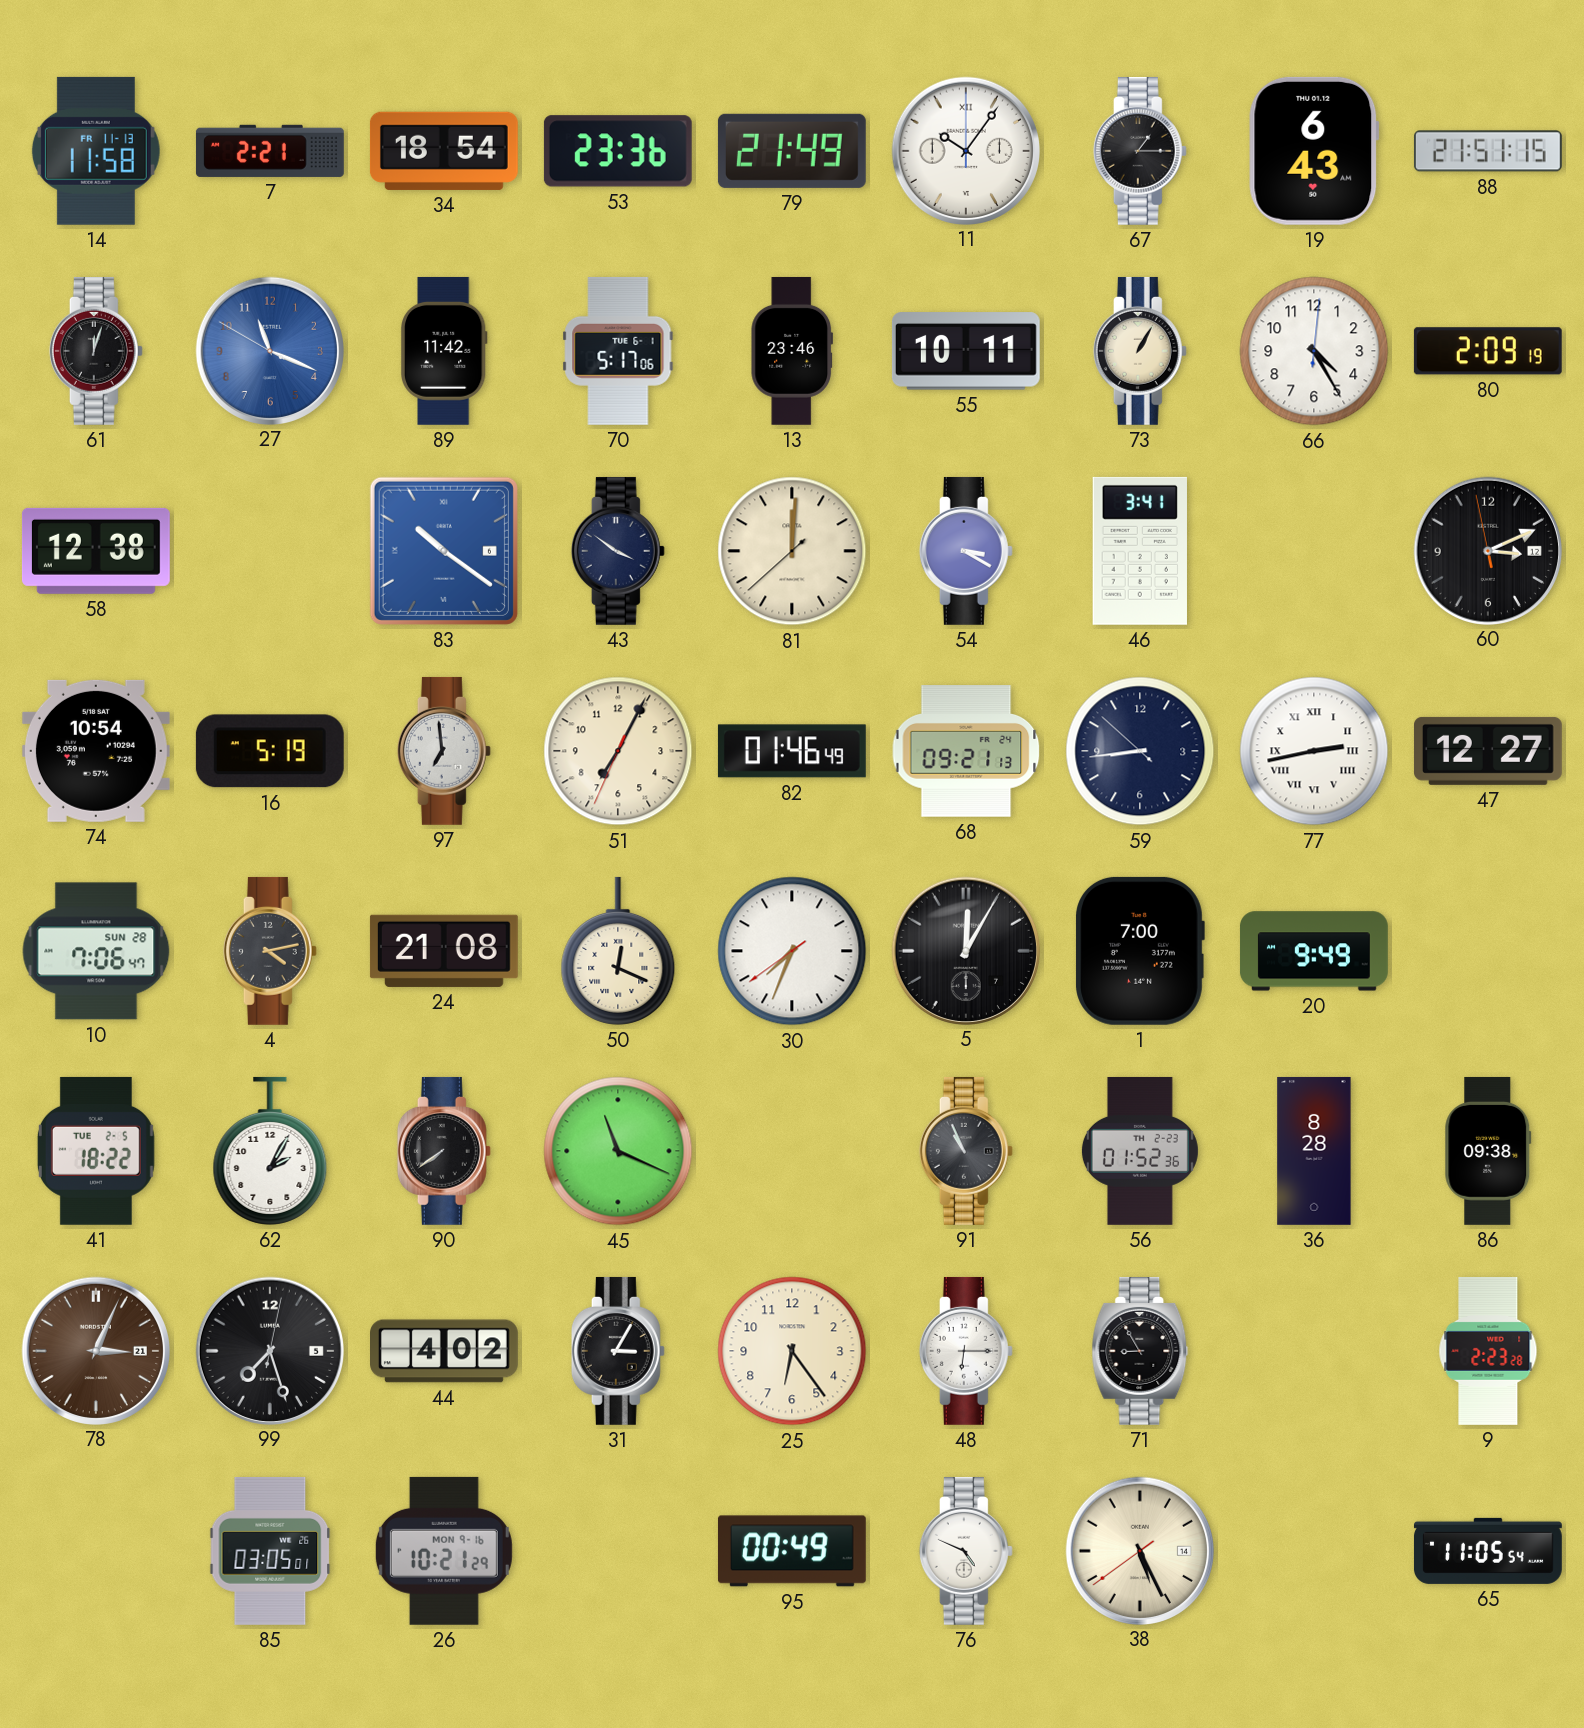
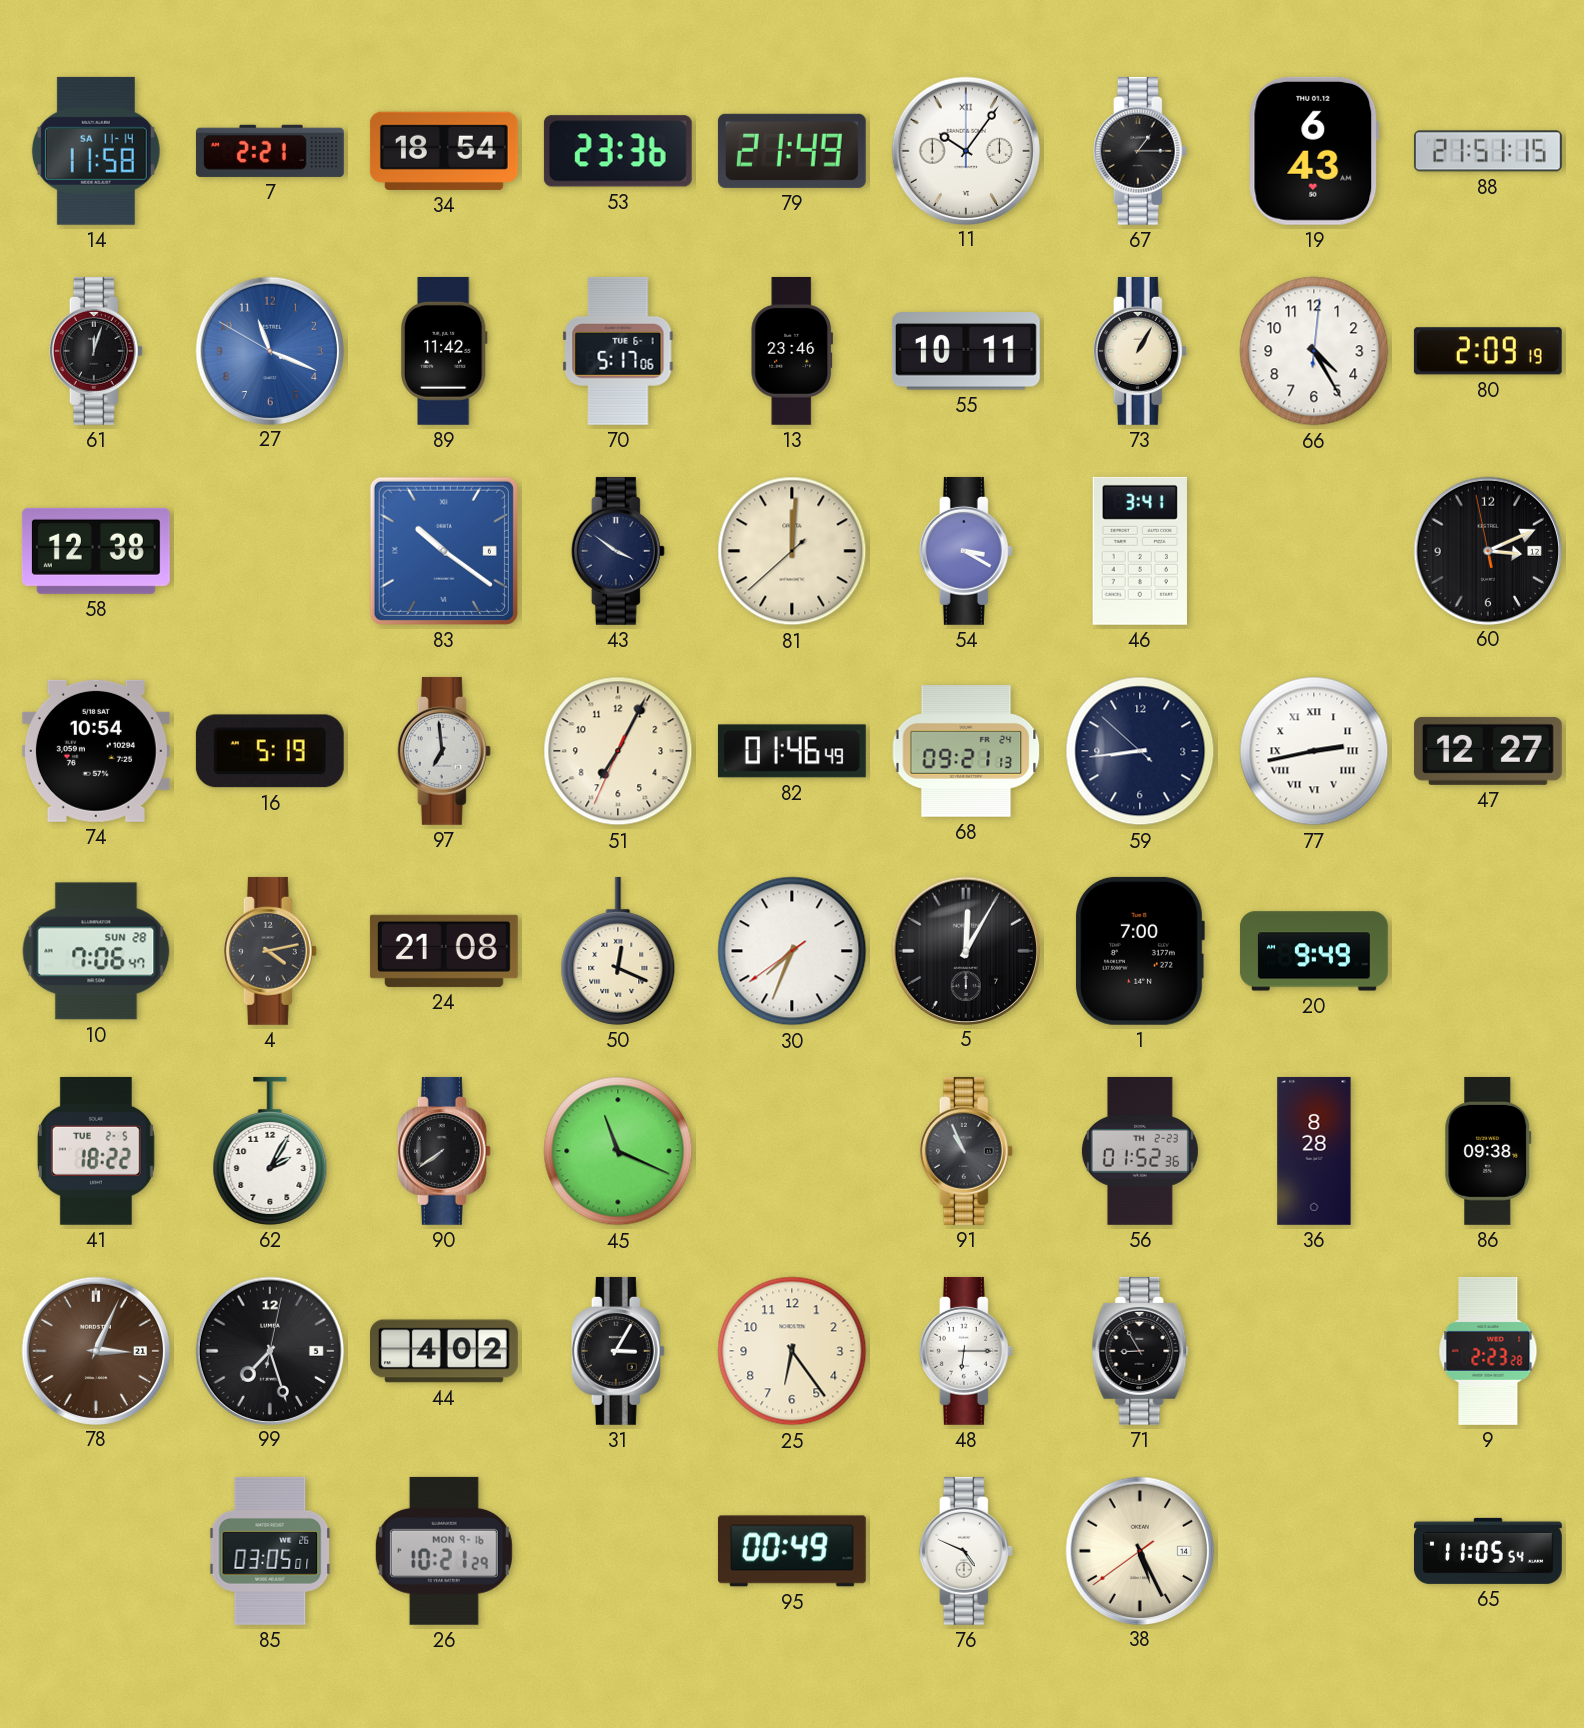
14 date: FR 11-13 -> SA 11-14
